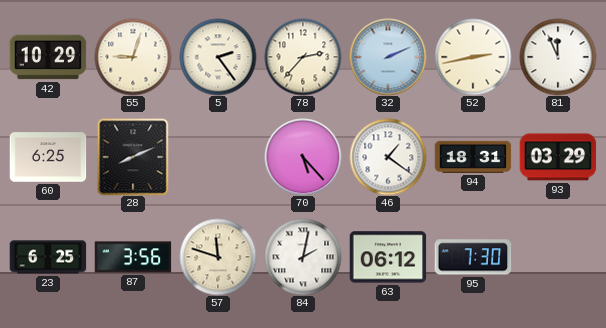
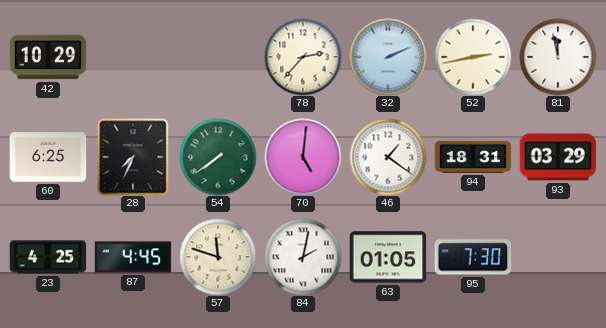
55: 9:03 -> none
5: 2:24 -> none
81: 11:56 -> 11:58
28: 8:11 -> 7:34
54: none -> 7:39
70: 5:23 -> 5:01
23: 6:25 -> 4:25
87: 3:56 -> 4:45
63: 06:12 -> 01:05
